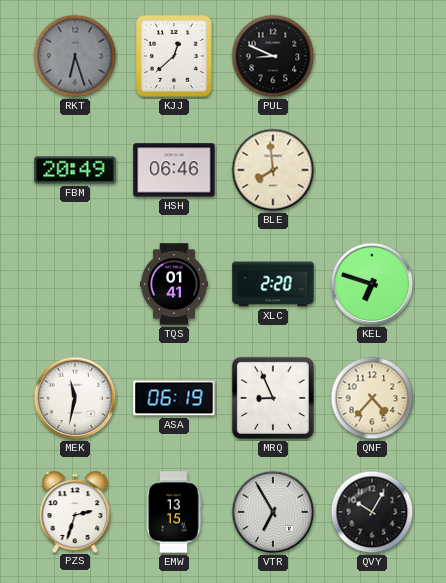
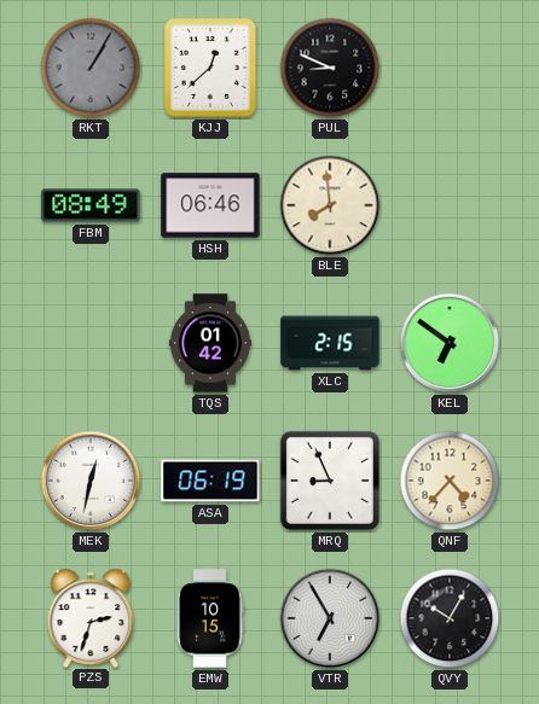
RKT: 6:27 -> 1:05
FBM: 20:49 -> 08:49
TQS: 01:41 -> 01:42
XLC: 2:20 -> 2:15
KEL: 6:48 -> 6:51
MEK: 11:32 -> 12:32
EMW: 13:15 -> 10:15
